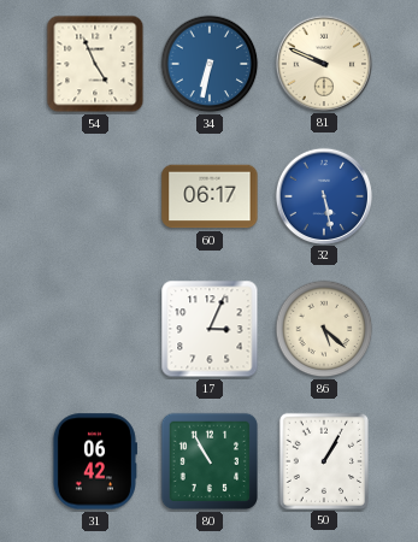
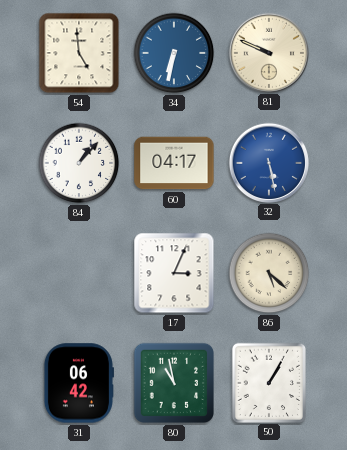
54: 4:56 -> 4:59
84: none -> 1:07
60: 06:17 -> 04:17
80: 10:55 -> 10:58
